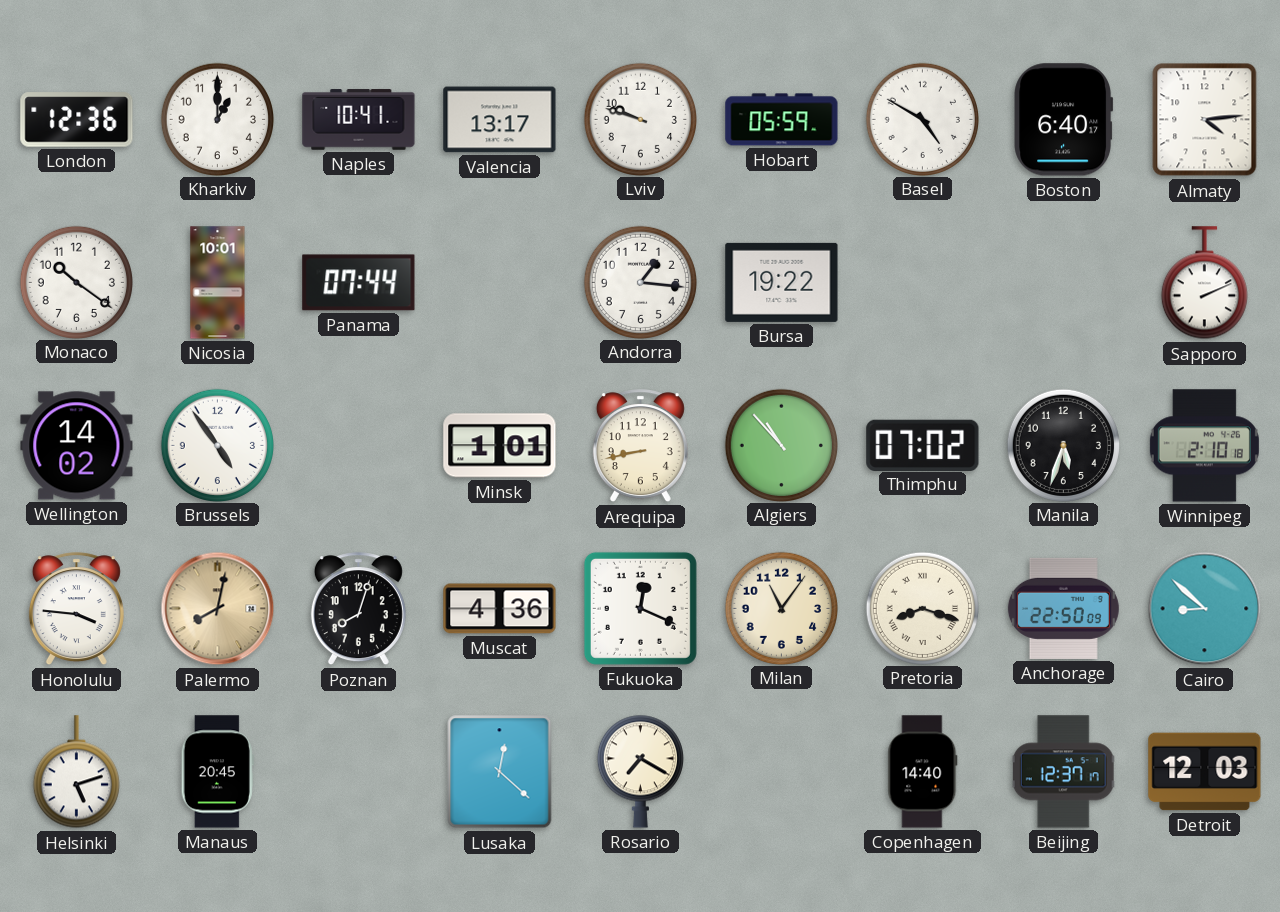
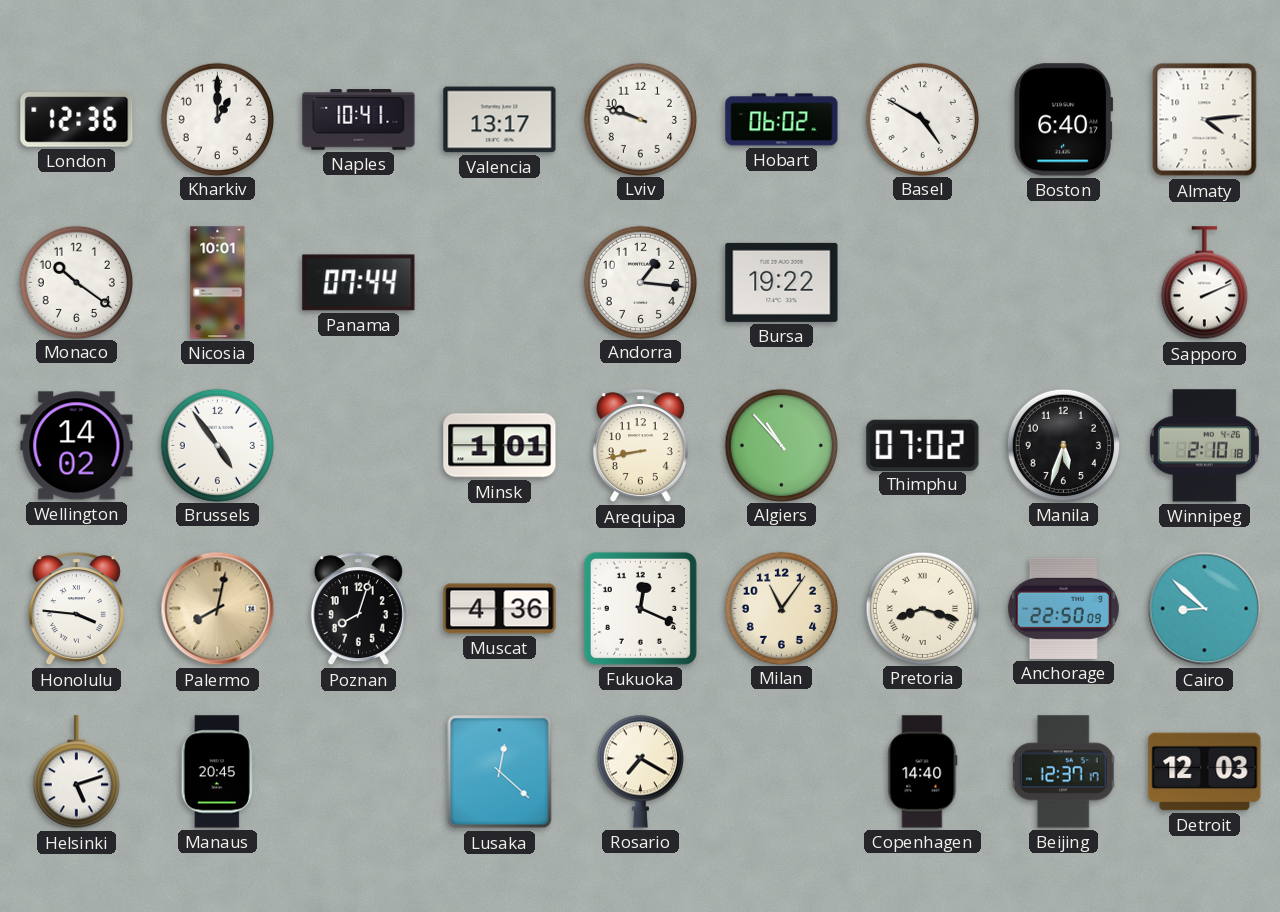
Hobart: 05:59 -> 06:02
